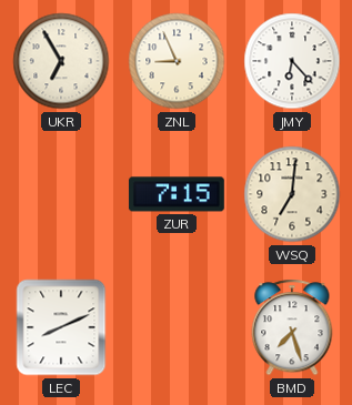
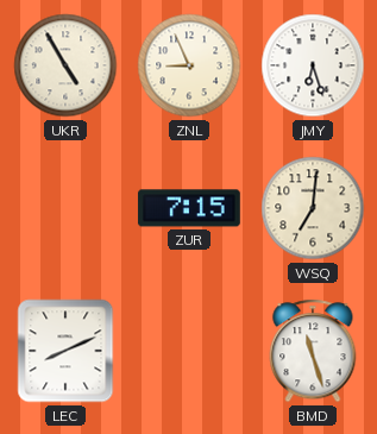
UKR: 6:55 -> 4:55
JMY: 6:23 -> 6:27
BMD: 7:27 -> 11:27
